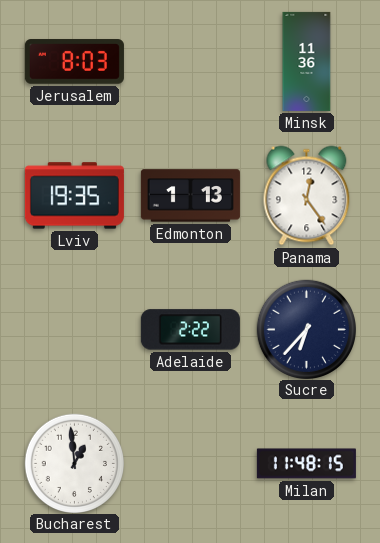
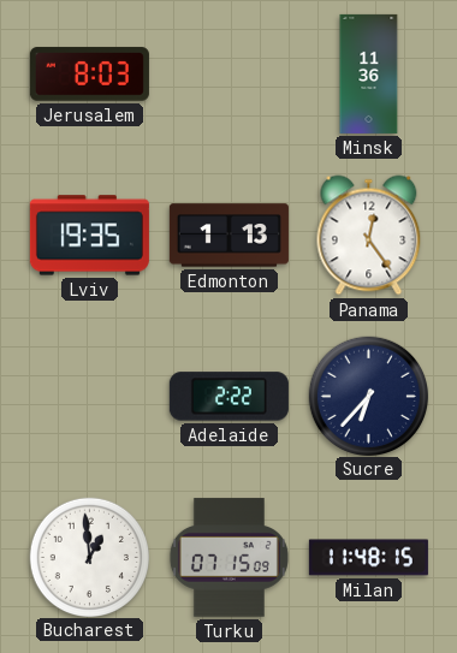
Turku: none -> 07:15
